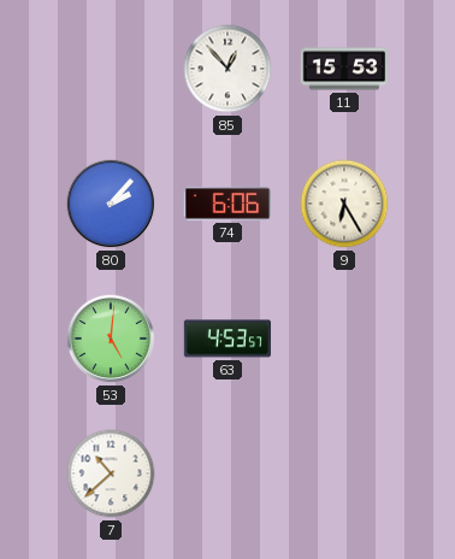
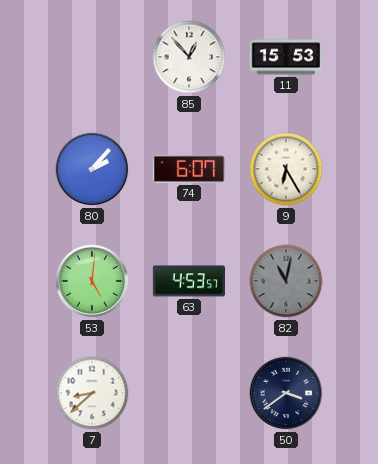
74: 6:06 -> 6:07
82: none -> 11:02
7: 10:38 -> 8:38
50: none -> 3:39
